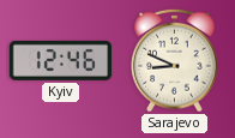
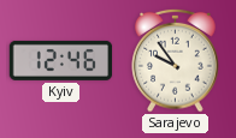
Sarajevo: 8:49 -> 9:54
